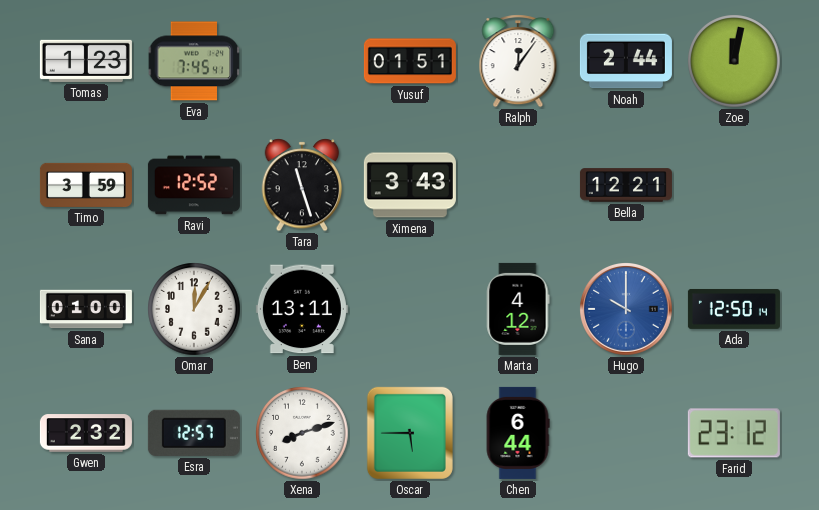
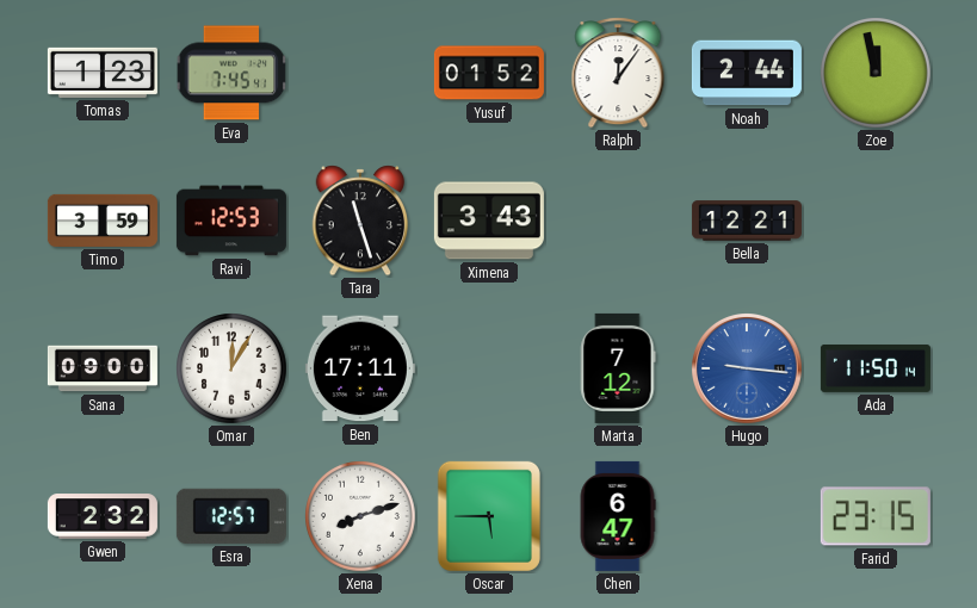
Yusuf: 01:51 -> 01:52
Zoe: 12:02 -> 11:58
Ravi: 12:52 -> 12:53
Sana: 01:00 -> 09:00
Ben: 13:11 -> 17:11
Marta: 4:12 -> 7:12
Hugo: 10:00 -> 9:16
Ada: 12:50 -> 11:50
Chen: 6:44 -> 6:47
Farid: 23:12 -> 23:15
